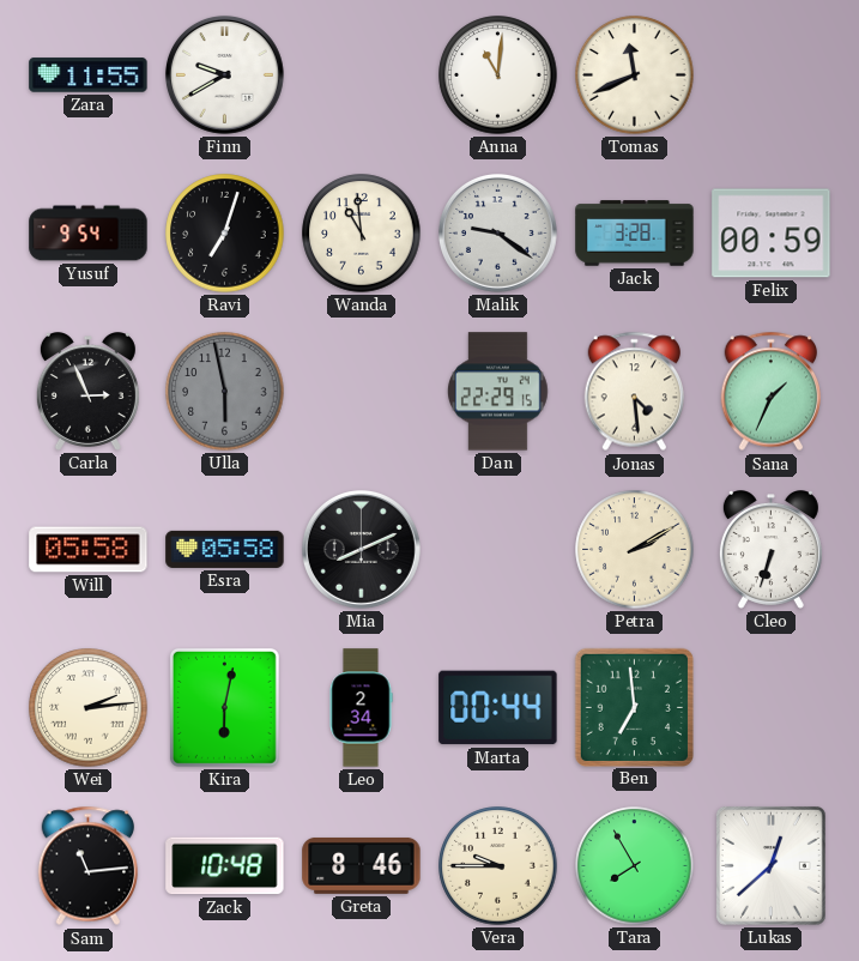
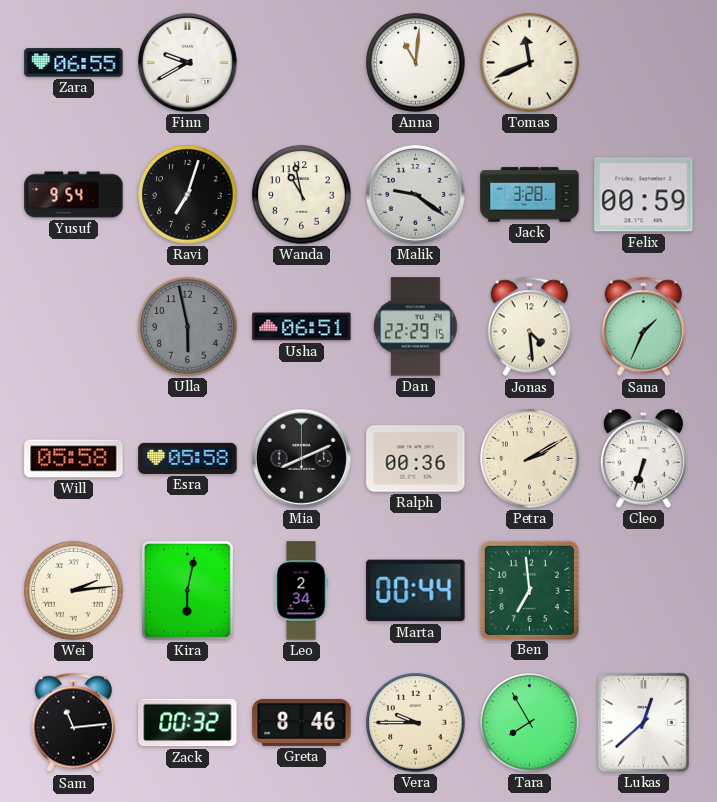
Zara: 11:55 -> 06:55
Wanda: 10:59 -> 10:58
Carla: 2:56 -> none
Usha: none -> 06:51
Ralph: none -> 00:36
Zack: 10:48 -> 00:32
